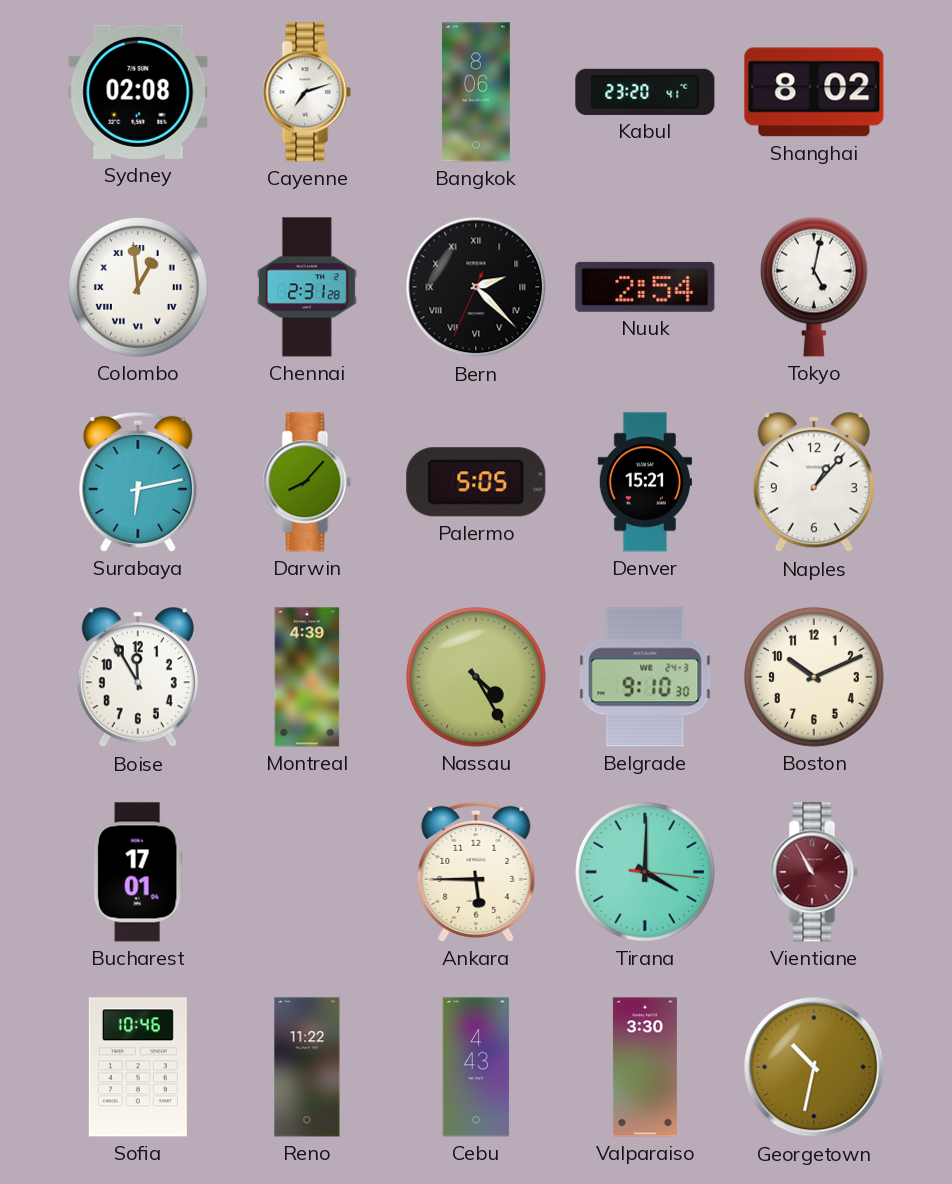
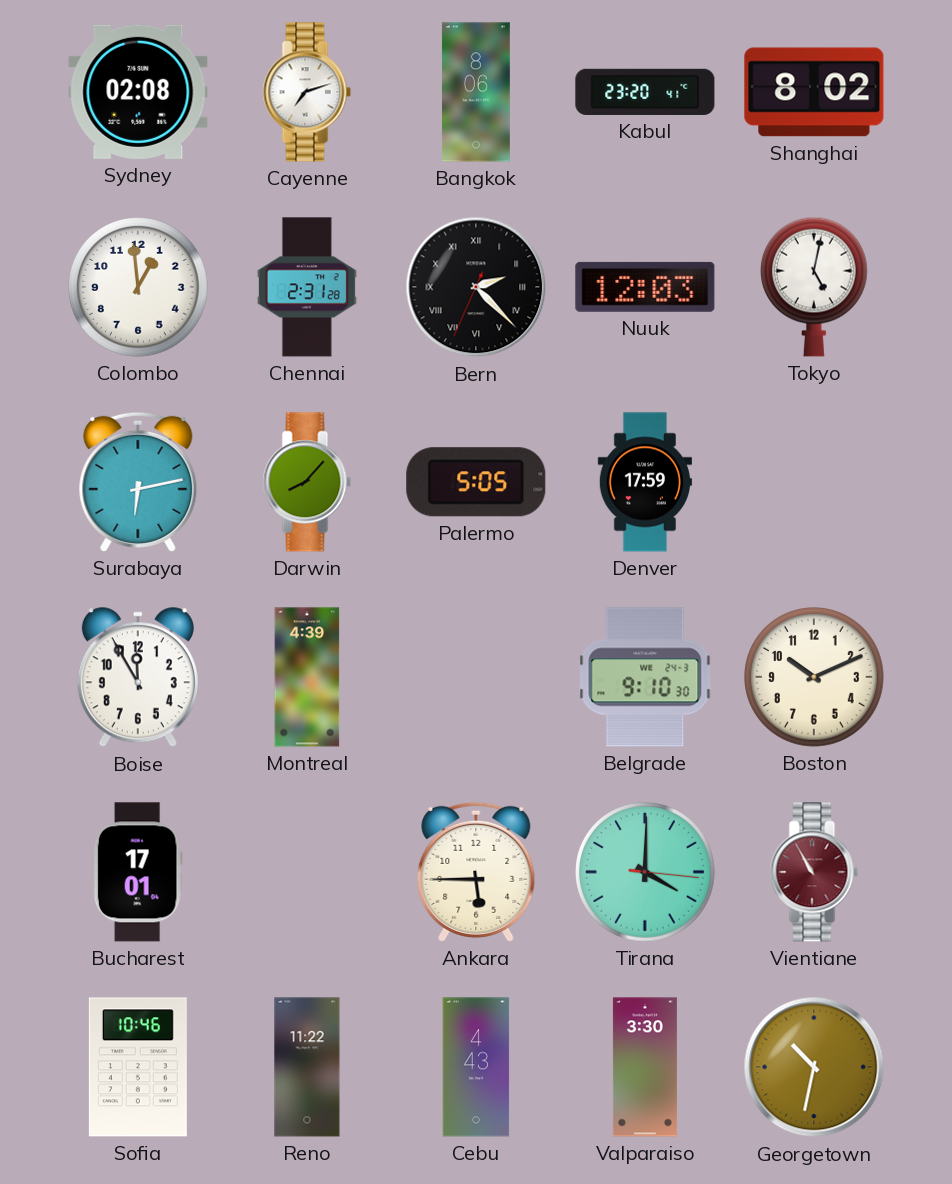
Colombo numerals: Roman -> Arabic
Nuuk: 2:54 -> 12:03
Denver: 15:21 -> 17:59
Naples: 1:07 -> none
Nassau: 4:25 -> none
